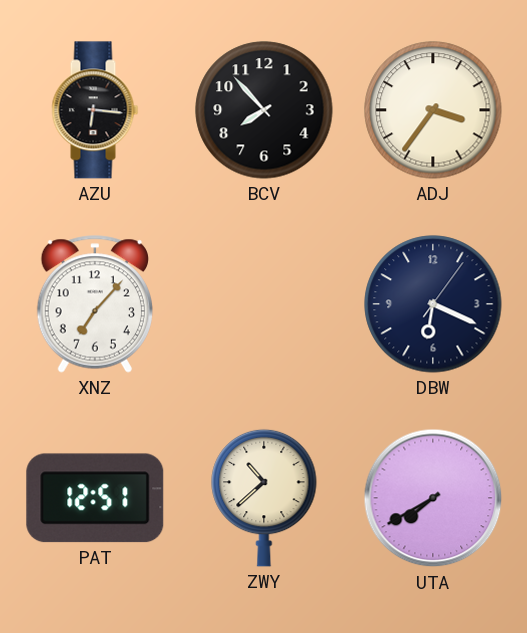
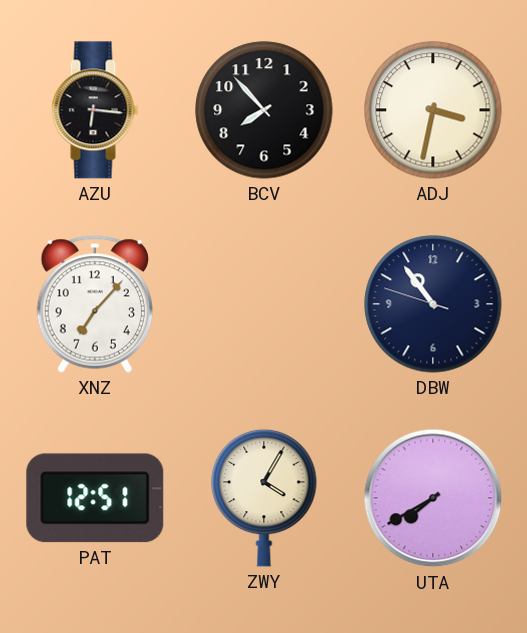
ADJ: 3:36 -> 3:32
DBW: 6:19 -> 10:53
ZWY: 10:38 -> 4:05
